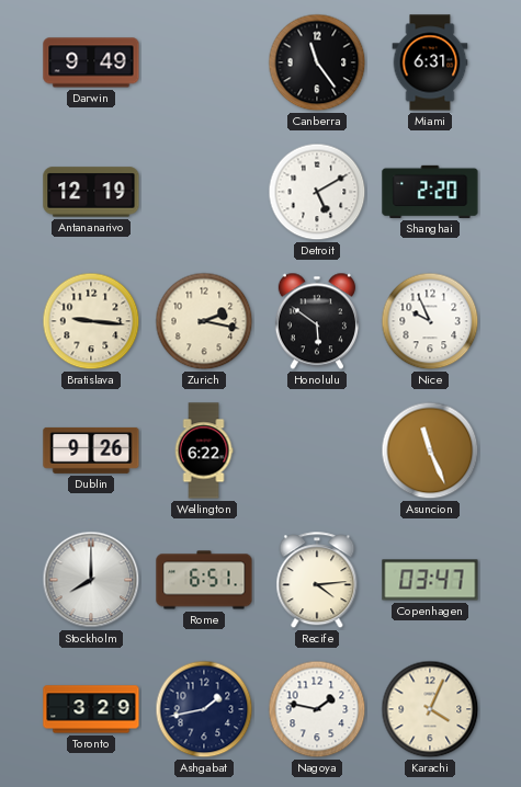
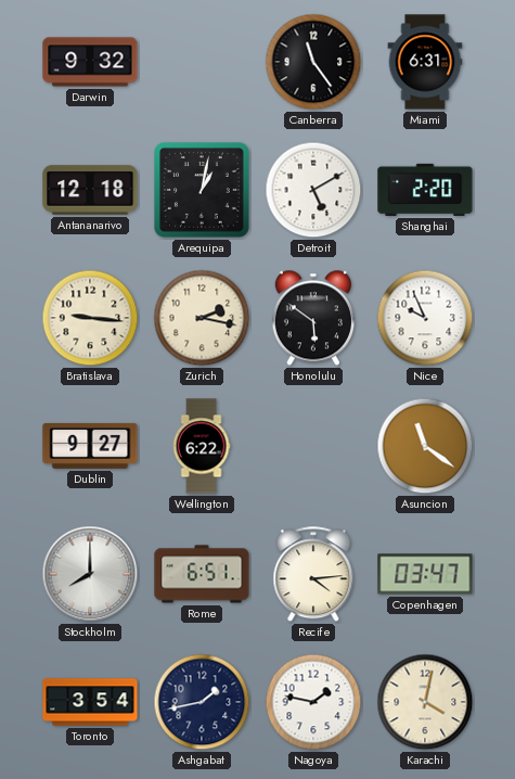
Darwin: 9:49 -> 9:32
Antananarivo: 12:19 -> 12:18
Arequipa: none -> 1:02
Dublin: 9:26 -> 9:27
Asuncion: 11:26 -> 11:21
Toronto: 3:29 -> 3:54
Karachi: 4:04 -> 4:02
